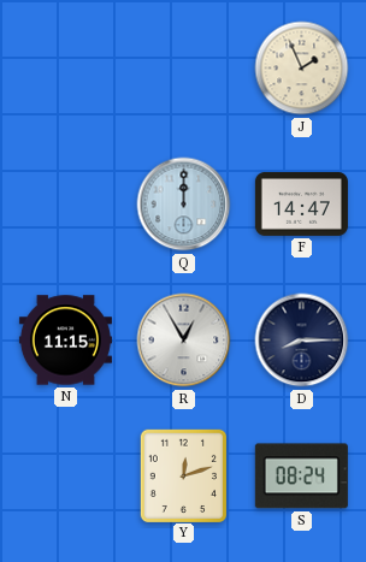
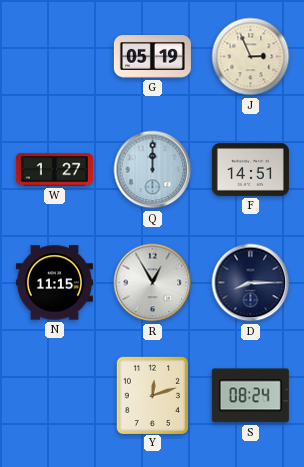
G: none -> 05:19
J: 1:56 -> 2:56
W: none -> 1:27
F: 14:47 -> 14:51
